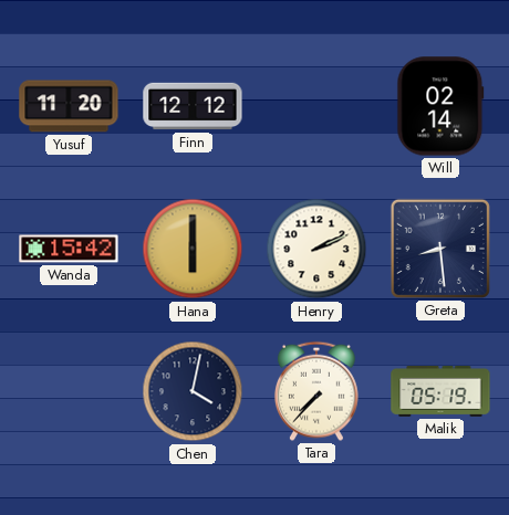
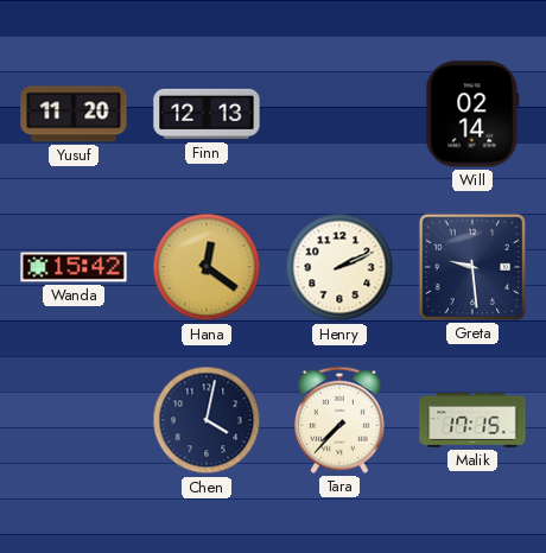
Finn: 12:12 -> 12:13
Hana: 6:00 -> 12:21
Greta: 8:29 -> 9:29
Malik: 05:19 -> 17:15
